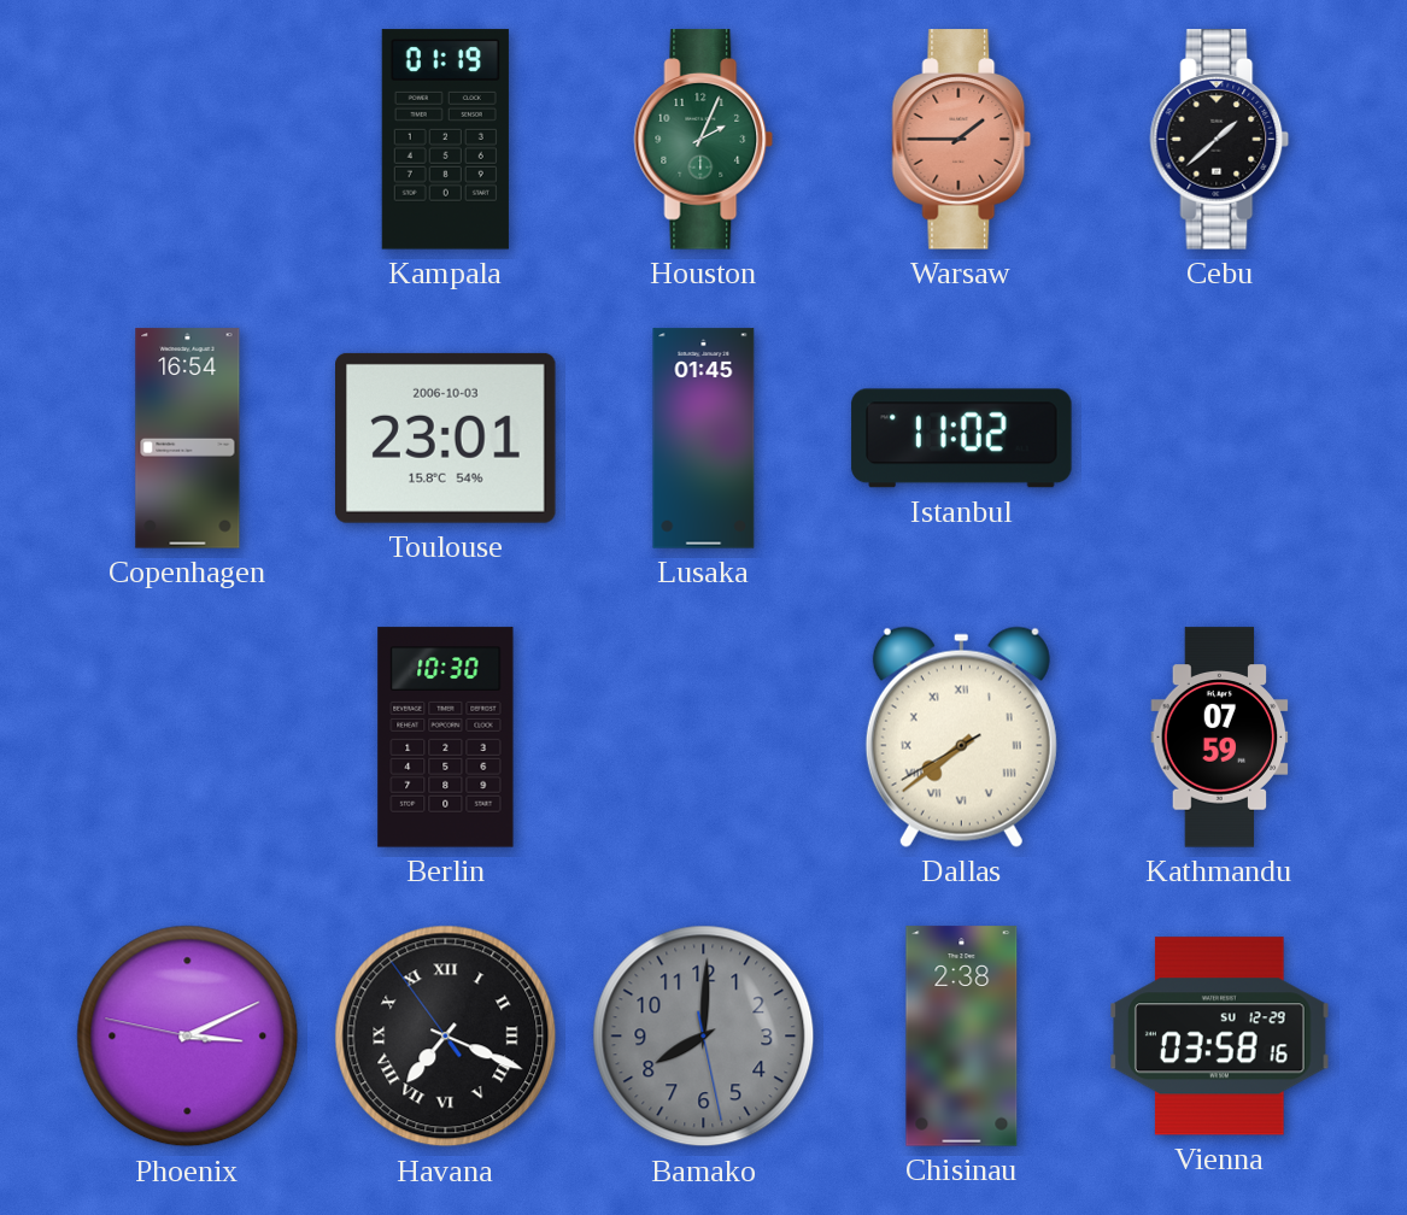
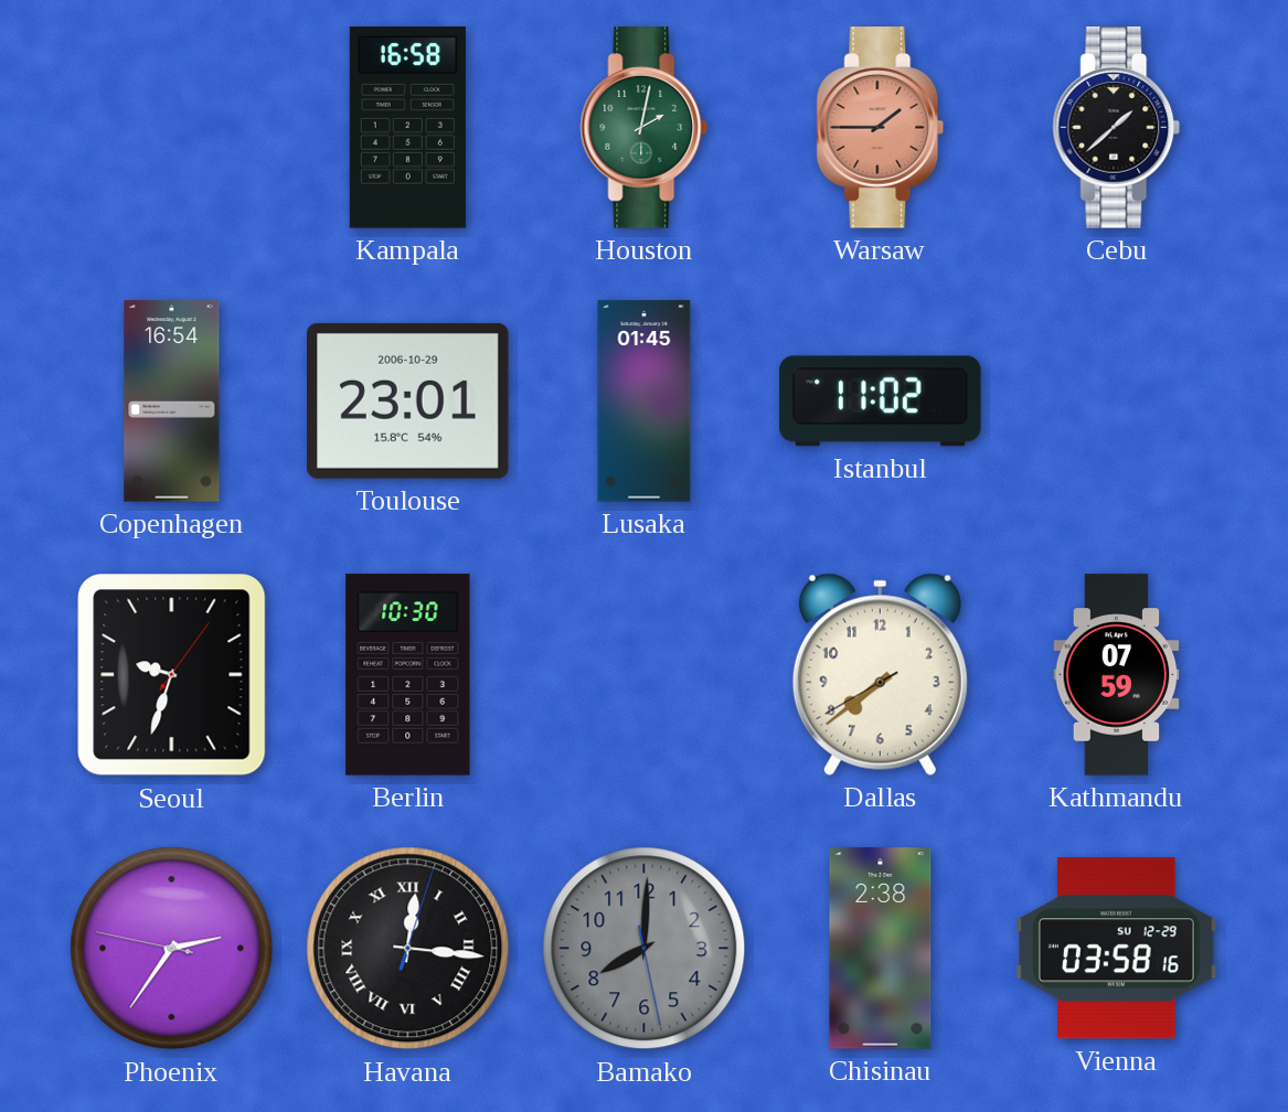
Kampala: 01:19 -> 16:58
Houston: 2:04 -> 2:02
Toulouse date: 2006-10-03 -> 2006-10-29
Seoul: none -> 9:33
Dallas numerals: Roman -> Arabic
Phoenix: 3:10 -> 2:35
Havana: 7:18 -> 12:16
